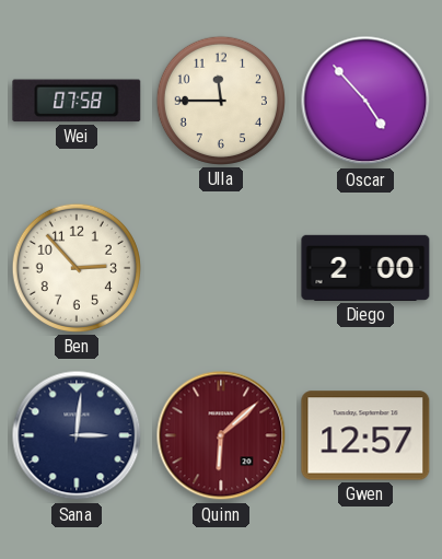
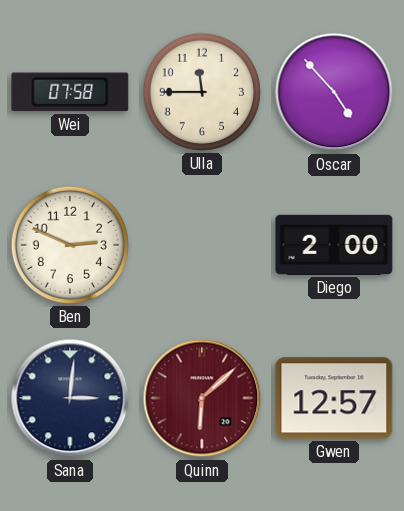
Ben: 2:53 -> 2:49
